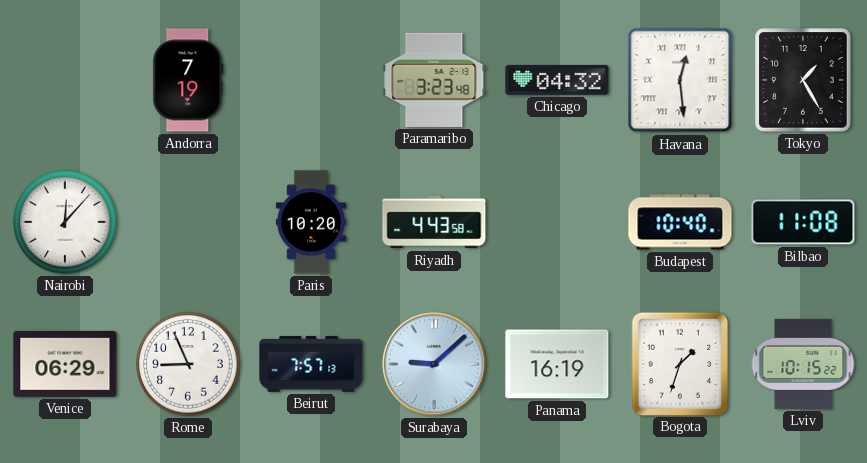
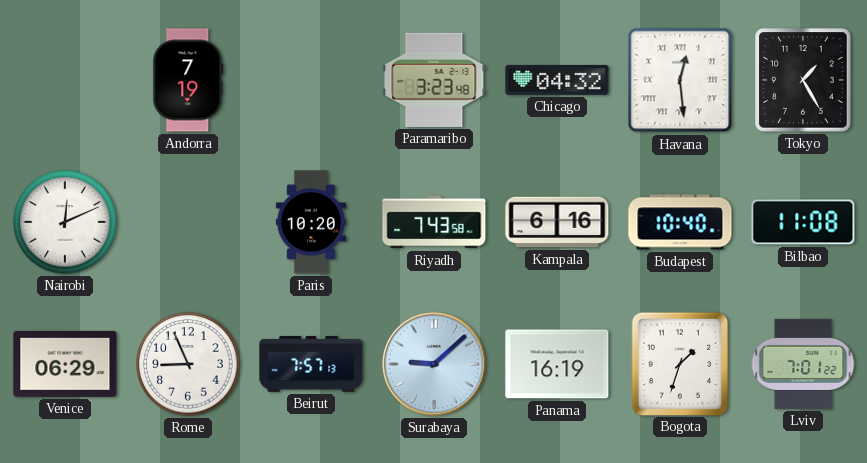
Nairobi: 12:07 -> 12:11
Riyadh: 4:43 -> 7:43
Kampala: none -> 6:16
Lviv: 10:15 -> 7:01
